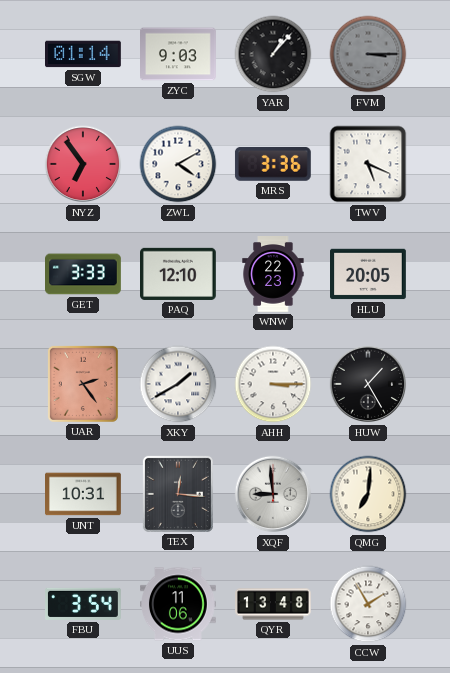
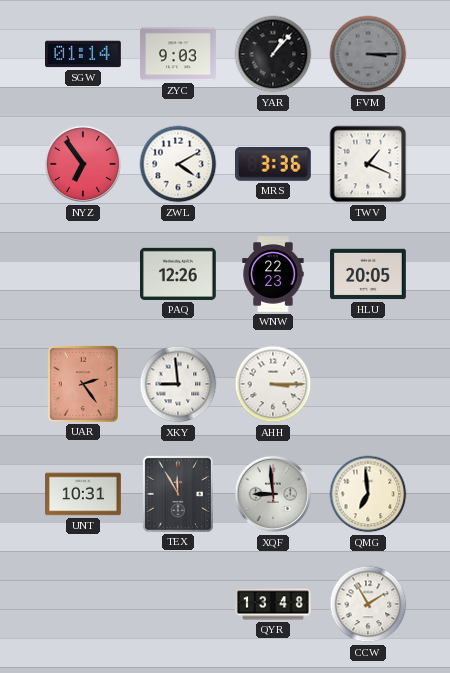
TWV: 5:19 -> 1:19
GET: 3:33 -> none
PAQ: 12:10 -> 12:26
XKY: 1:40 -> 8:59
HUW: 1:25 -> none
TEX: 12:16 -> 11:55
QMG: 7:01 -> 6:59
FBU: 3:54 -> none
UUS: 11:06 -> none
